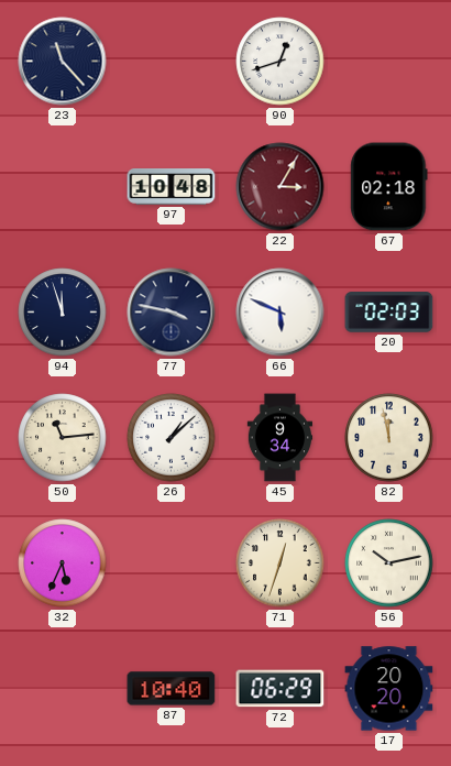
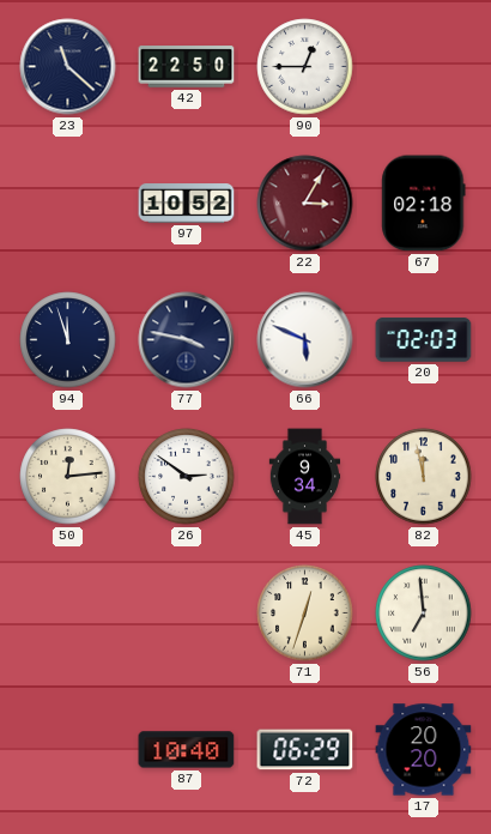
23: 11:23 -> 11:22
42: none -> 22:50
90: 12:42 -> 12:45
97: 10:48 -> 10:52
50: 11:14 -> 12:14
26: 1:08 -> 2:51
32: 5:34 -> none
56: 10:13 -> 6:59
